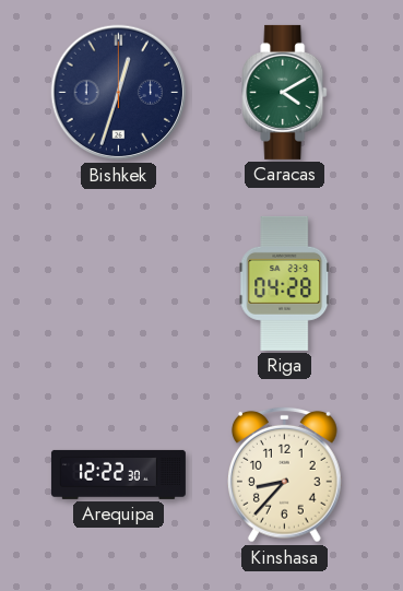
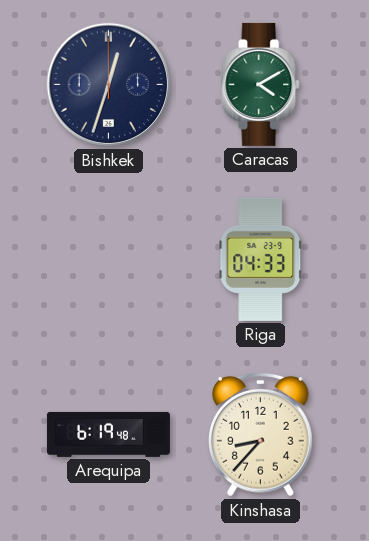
Riga: 04:28 -> 04:33
Arequipa: 12:22 -> 6:19
